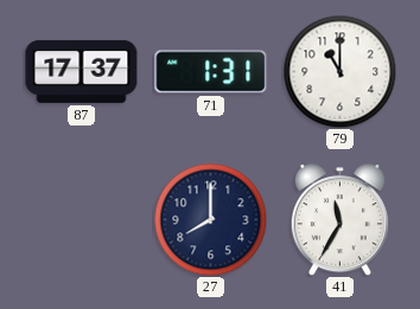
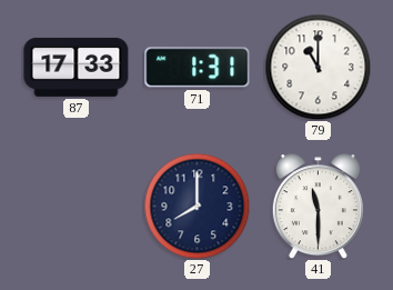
87: 17:37 -> 17:33
41: 11:35 -> 11:30
